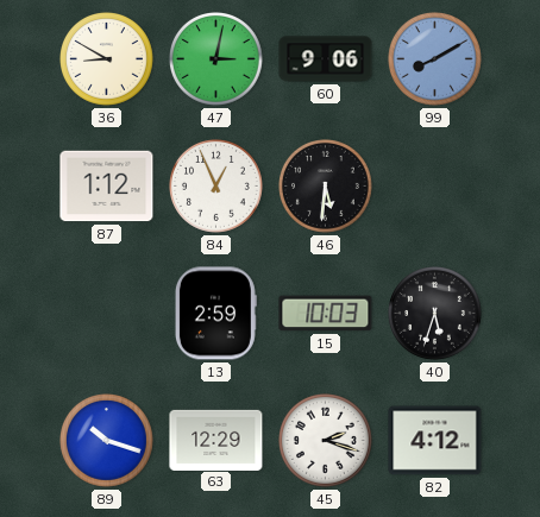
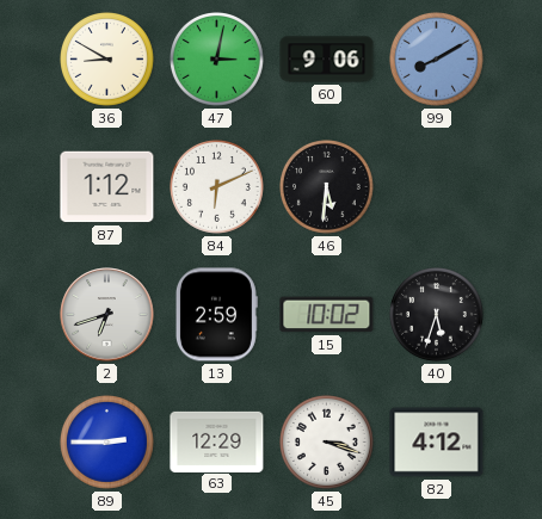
84: 12:56 -> 6:11
2: none -> 6:42
15: 10:03 -> 10:02
89: 10:18 -> 2:45
45: 2:18 -> 3:18
